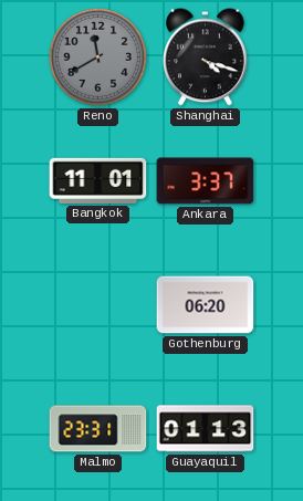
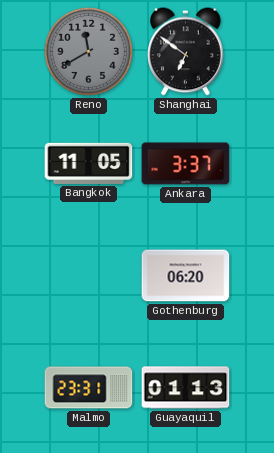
Shanghai: 4:18 -> 6:51
Bangkok: 11:01 -> 11:05
